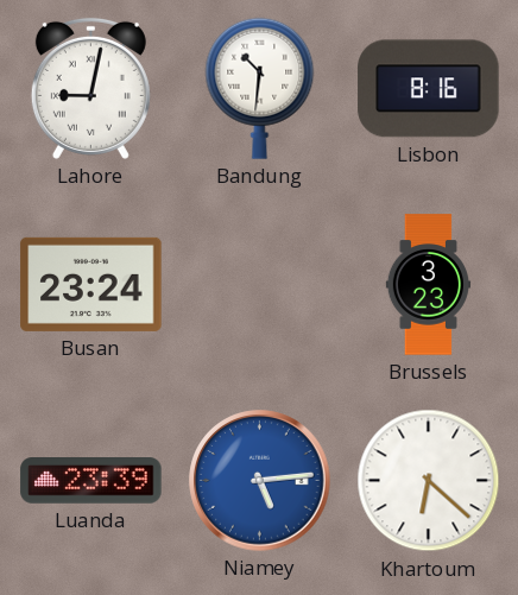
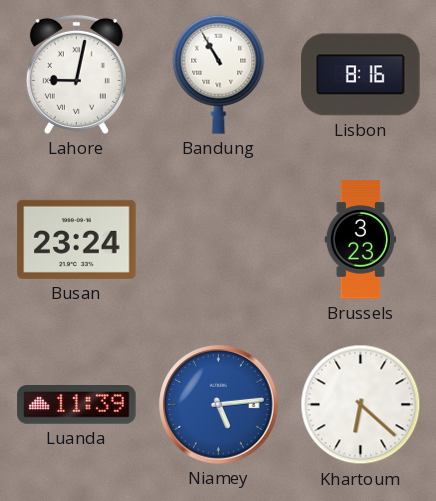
Bandung: 10:31 -> 10:55
Luanda: 23:39 -> 11:39
